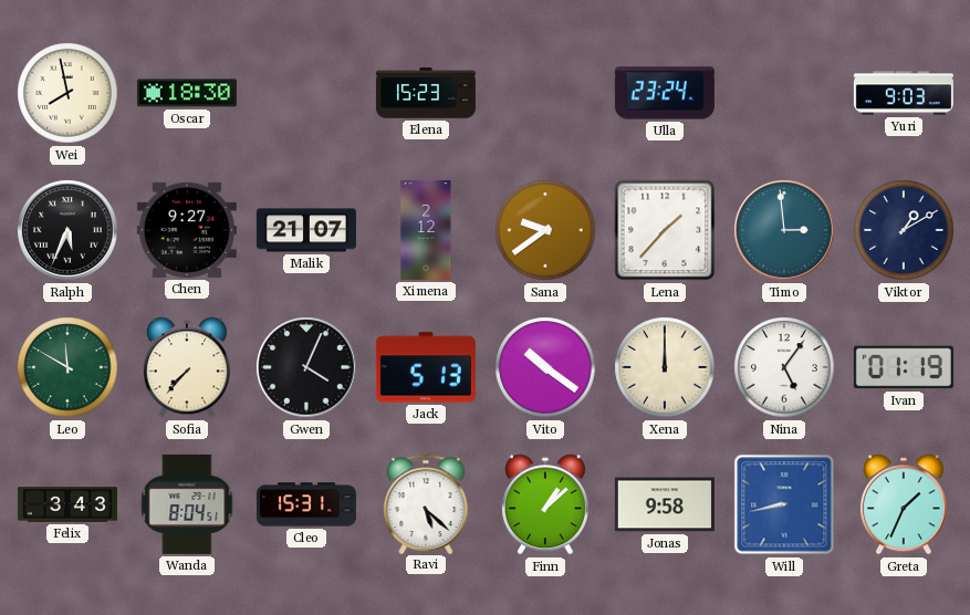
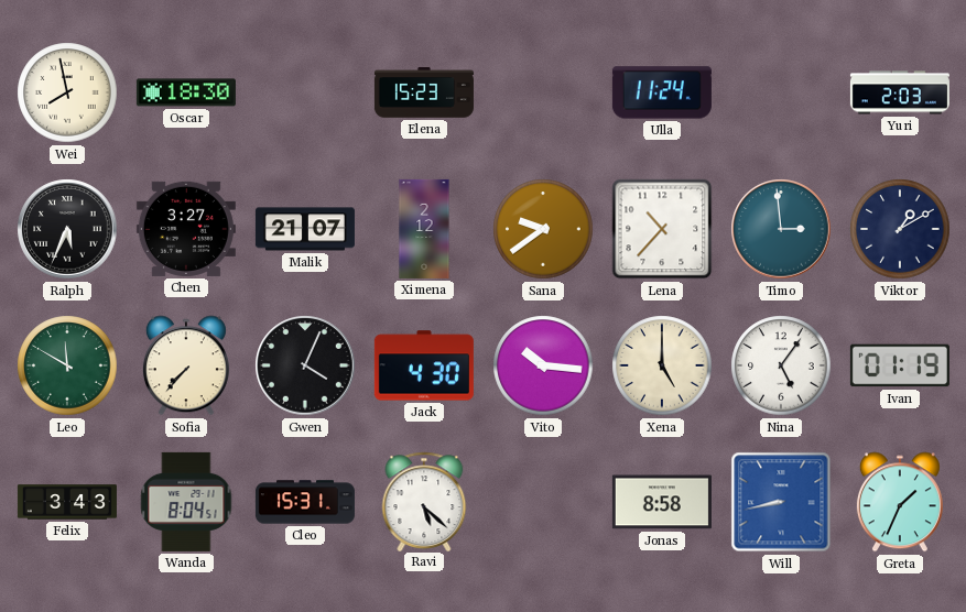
Ulla: 23:24 -> 11:24
Yuri: 9:03 -> 2:03
Chen: 9:27 -> 3:27
Lena: 1:37 -> 10:37
Jack: 5:13 -> 4:30
Vito: 10:21 -> 10:16
Xena: 12:00 -> 5:00
Finn: 1:08 -> none
Jonas: 9:58 -> 8:58
